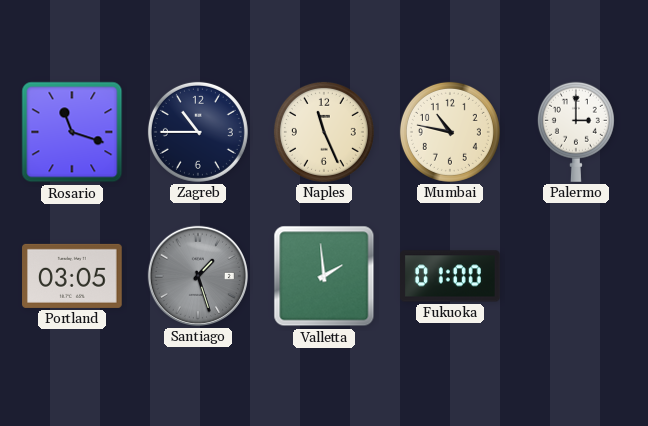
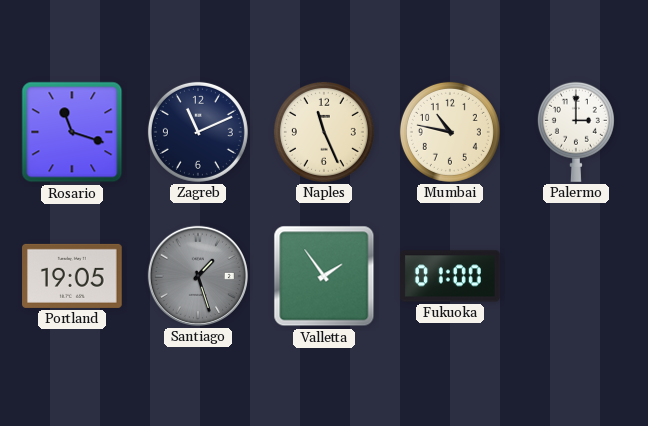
Zagreb: 10:45 -> 11:11
Portland: 03:05 -> 19:05
Valletta: 1:59 -> 1:54
